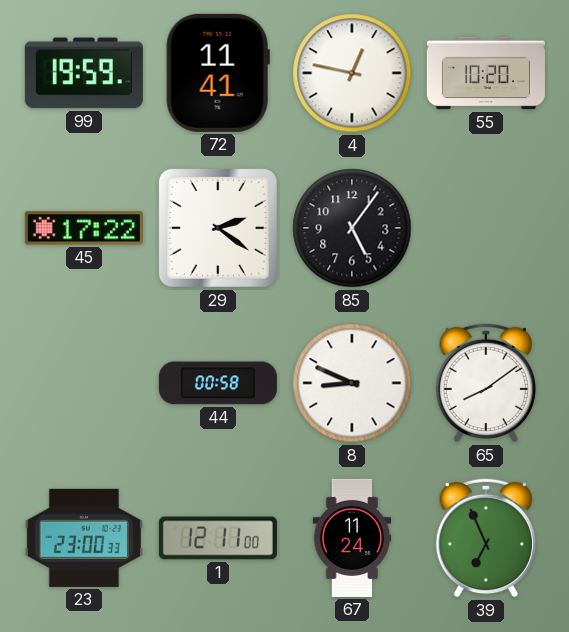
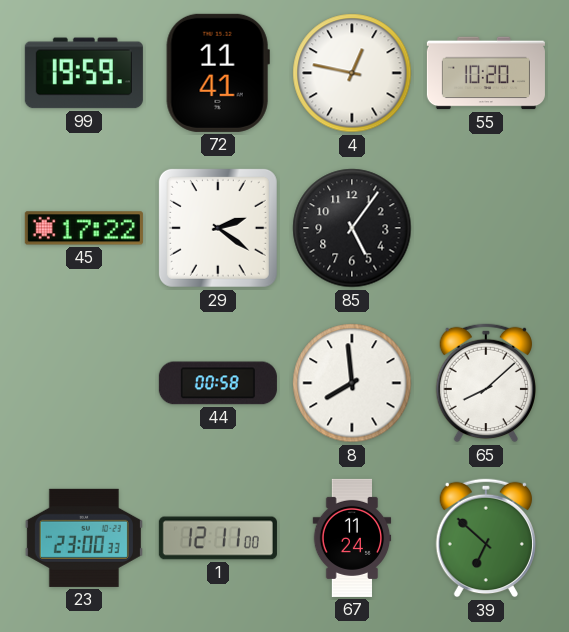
8: 8:49 -> 7:59
65: 8:09 -> 8:08
39: 6:56 -> 6:52
